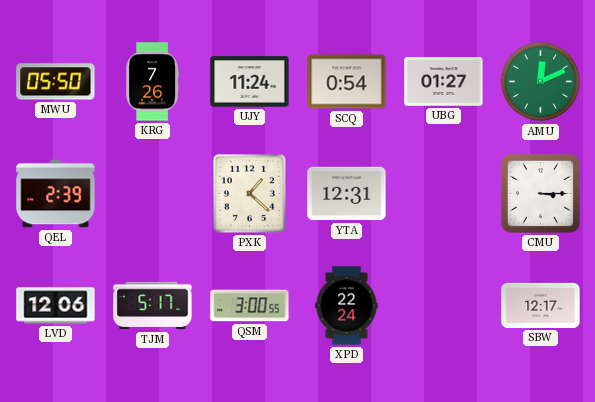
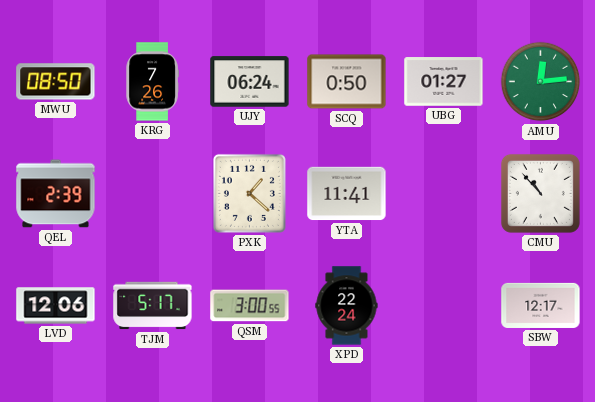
MWU: 05:50 -> 08:50
UJY: 11:24 -> 06:24
SCQ: 0:54 -> 0:50
AMU: 12:11 -> 12:14
YTA: 12:31 -> 11:41
CMU: 3:15 -> 10:53
